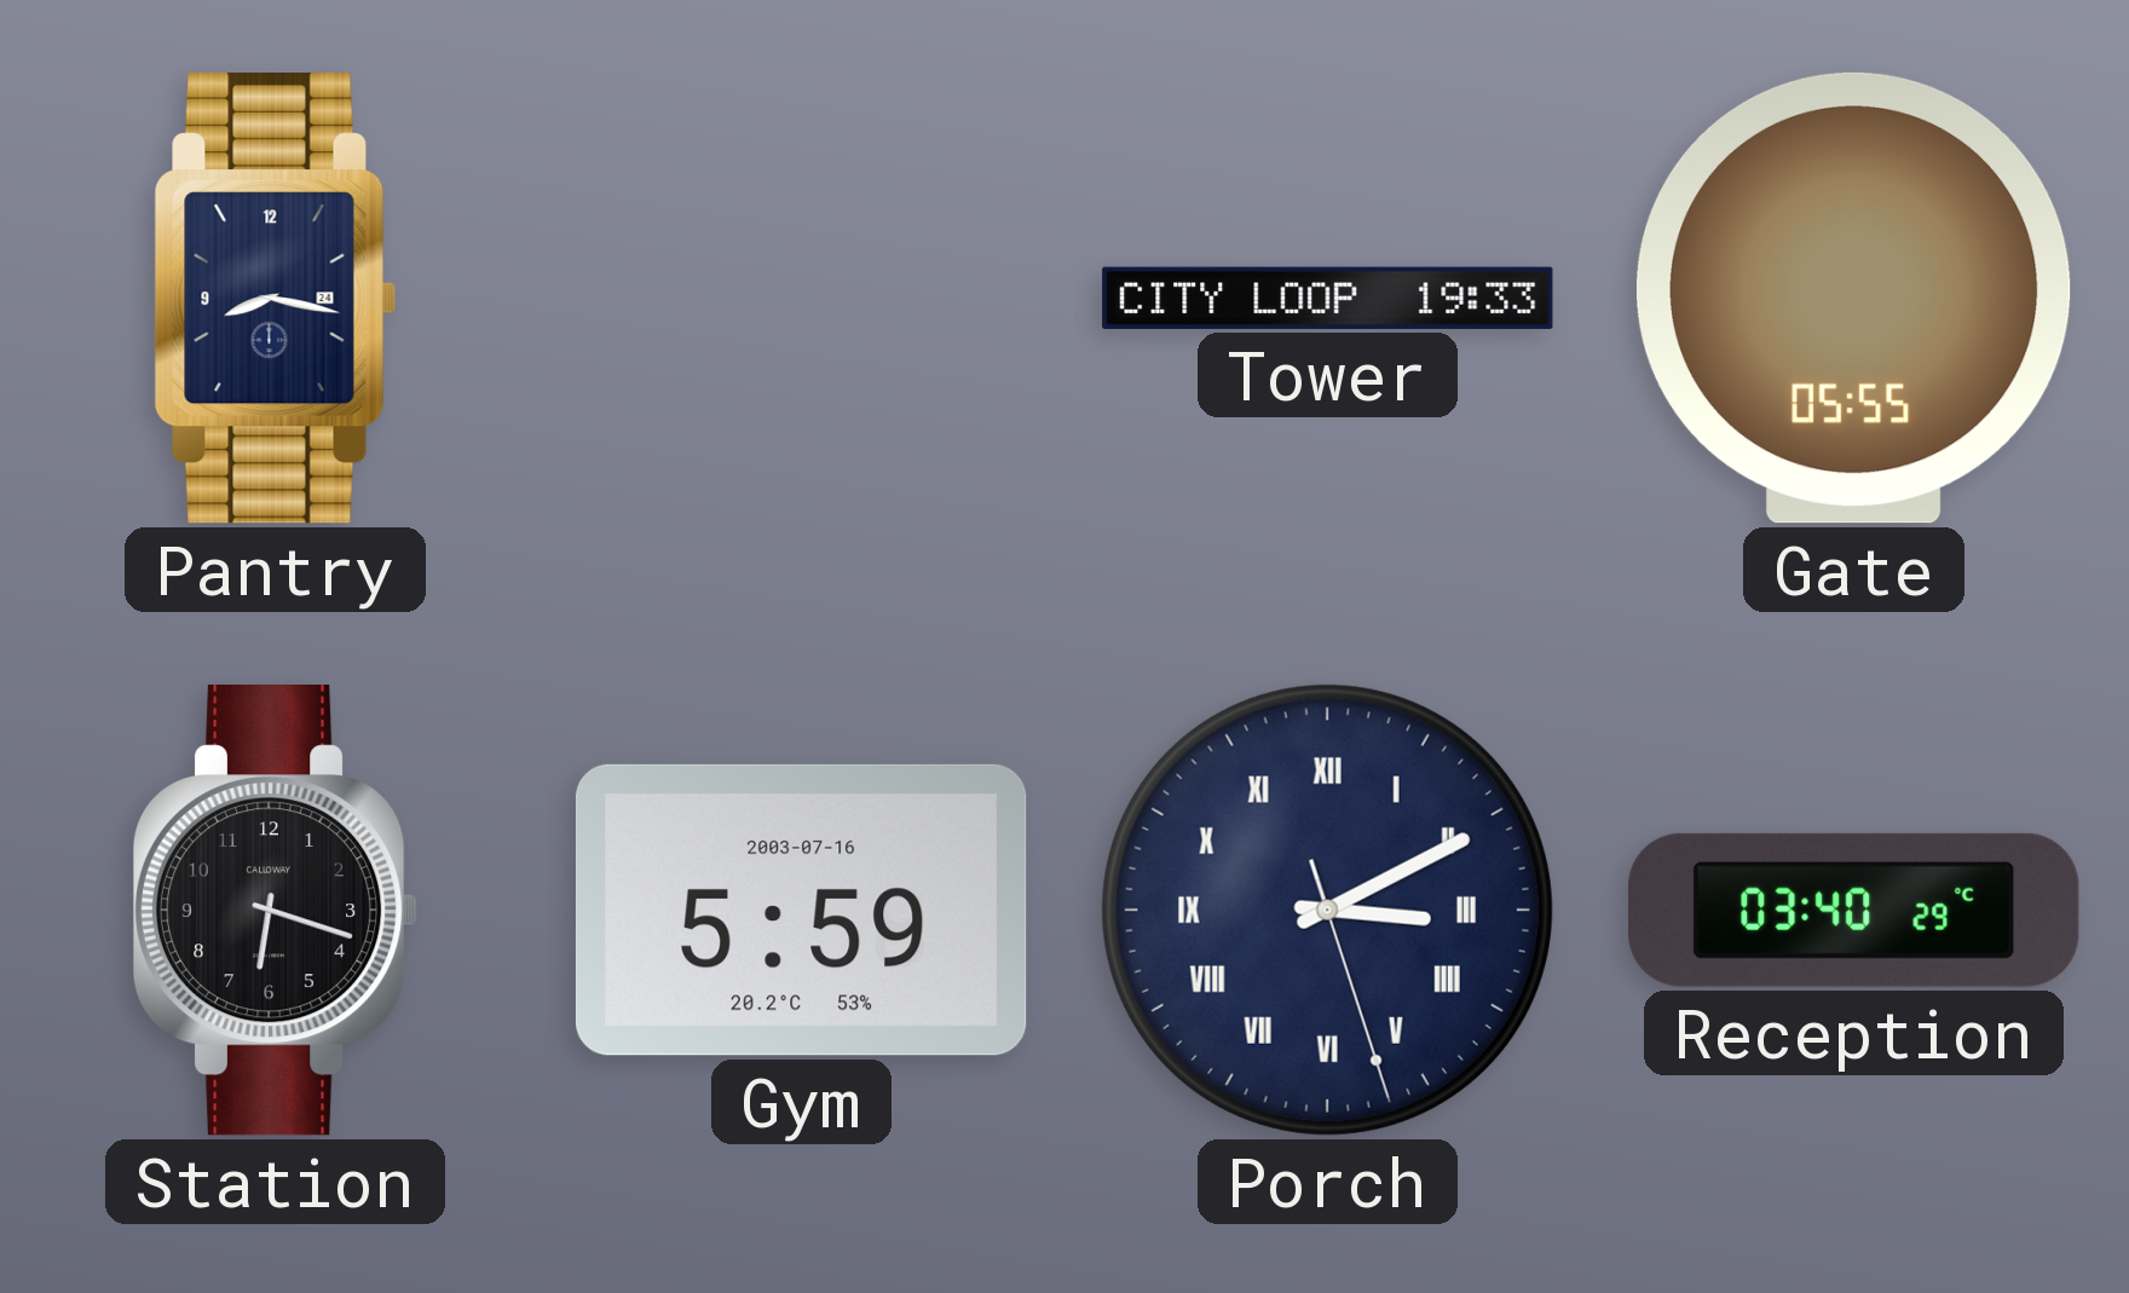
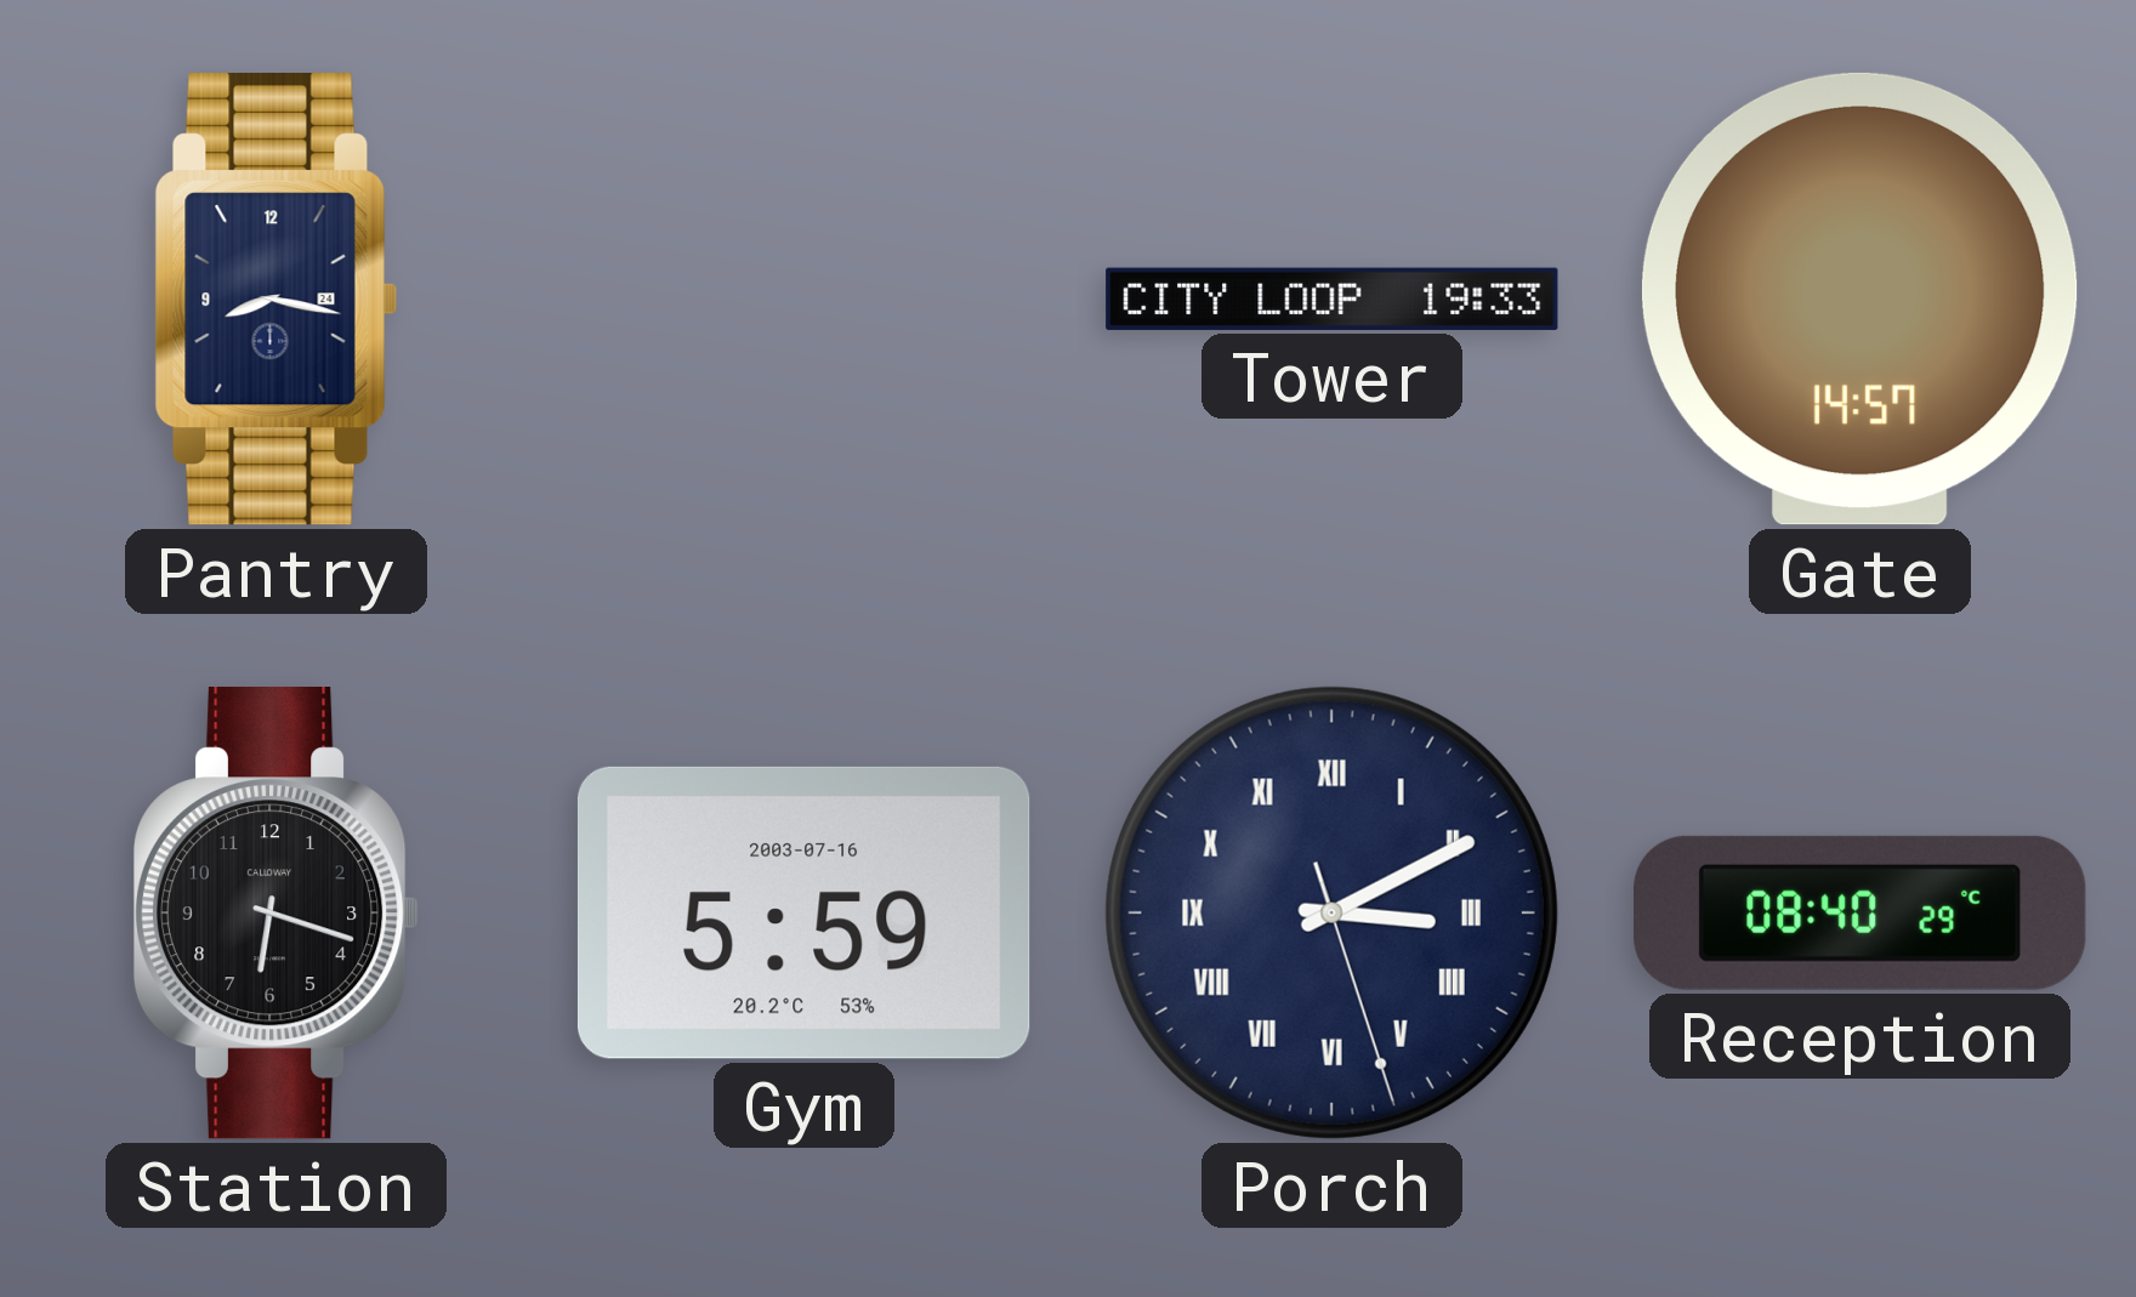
Gate: 05:55 -> 14:57
Reception: 03:40 -> 08:40
